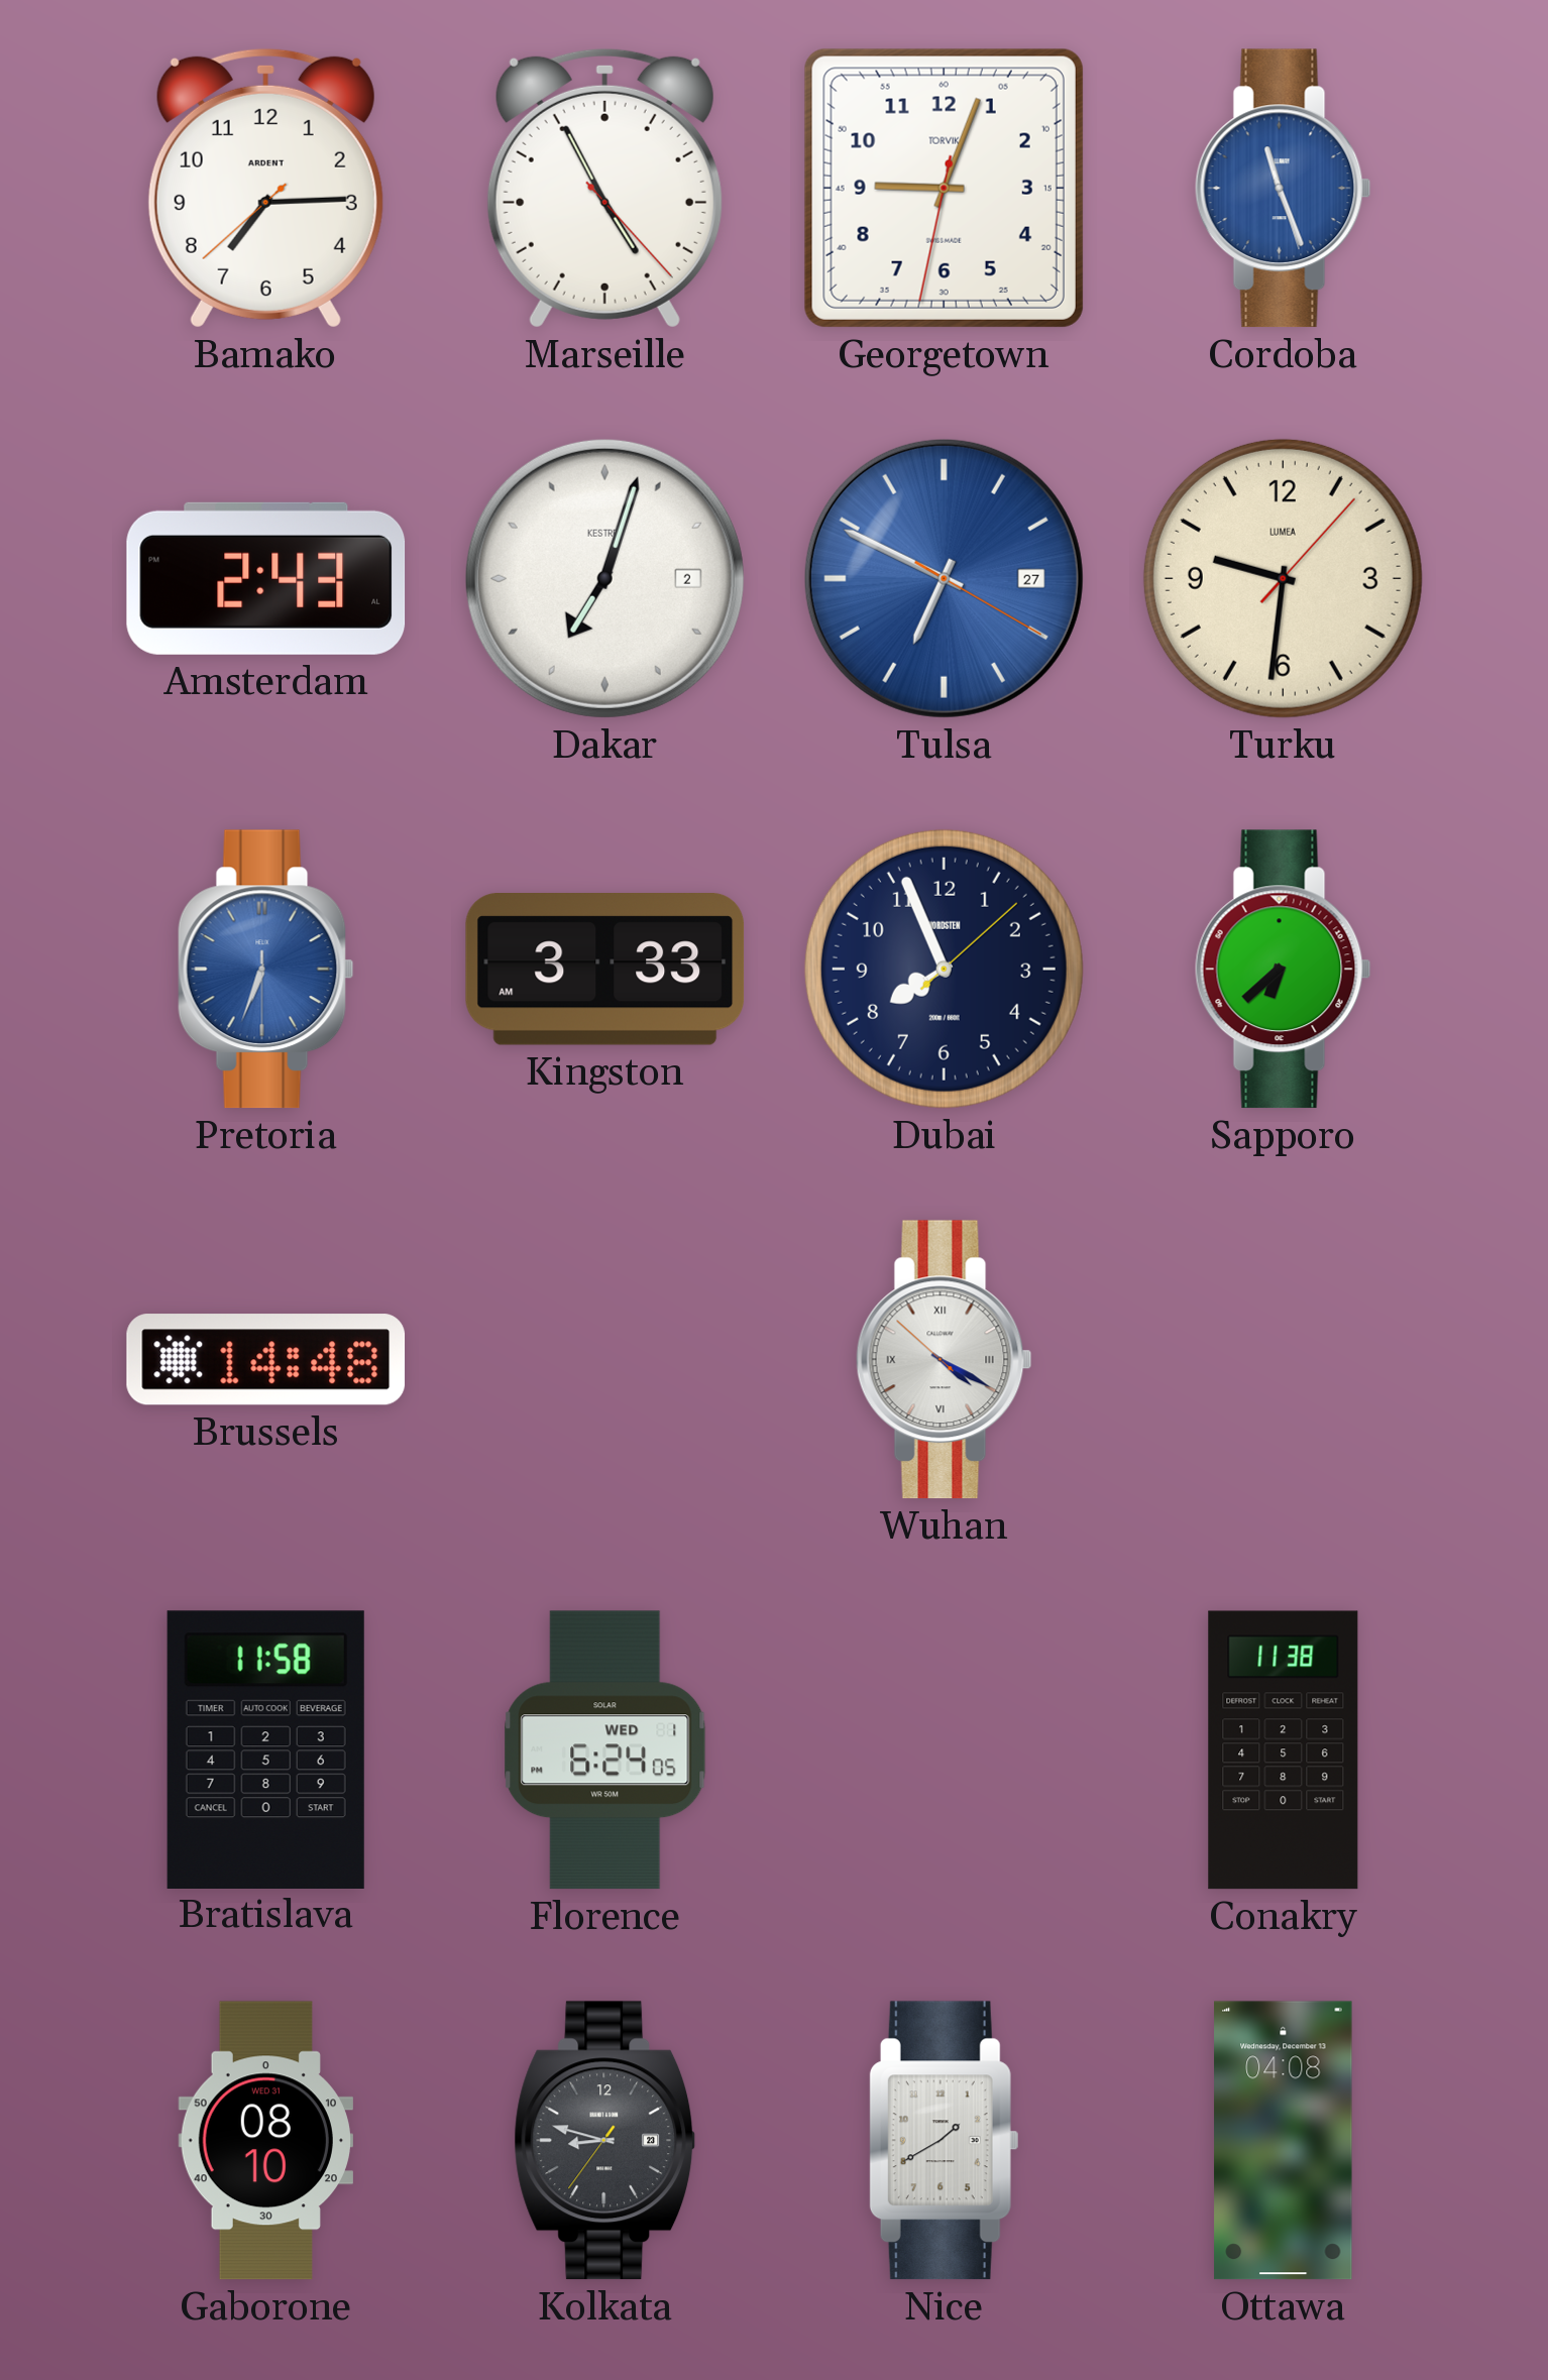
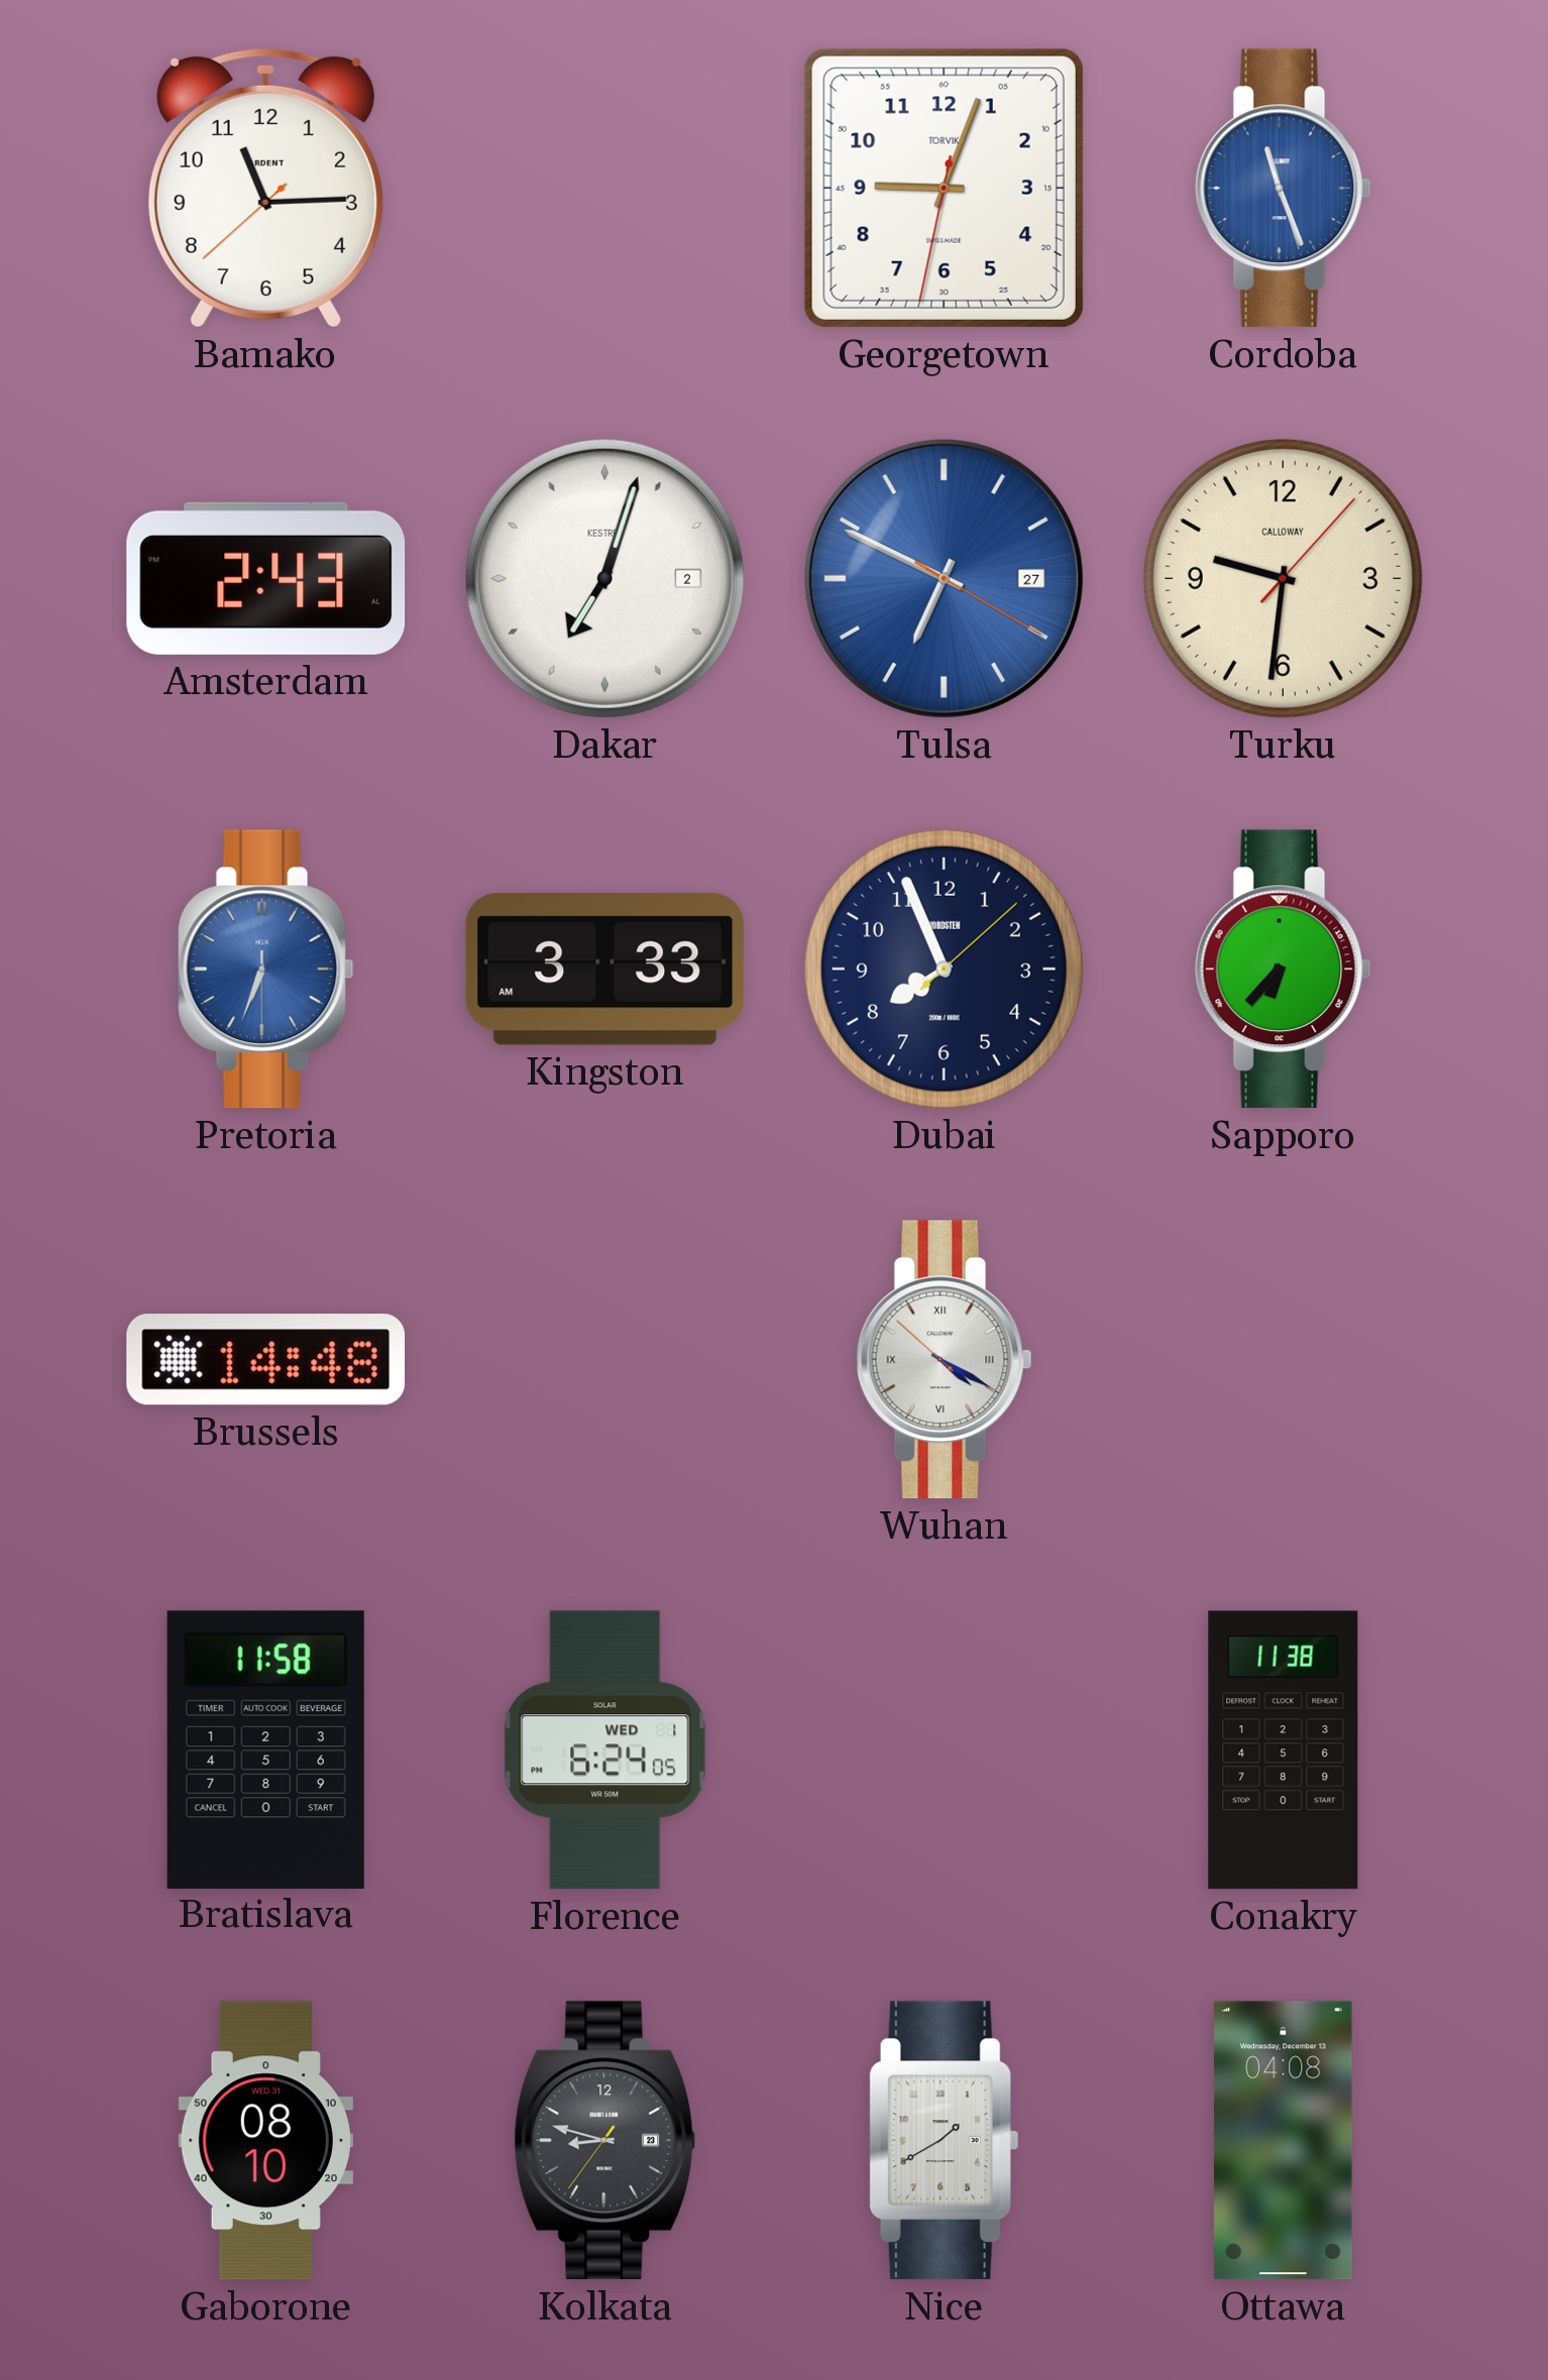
Bamako: 7:14 -> 11:14
Marseille: 4:55 -> none
Turku brand: LUMEA -> CALLOWAY
Sapporo: 6:38 -> 6:37
